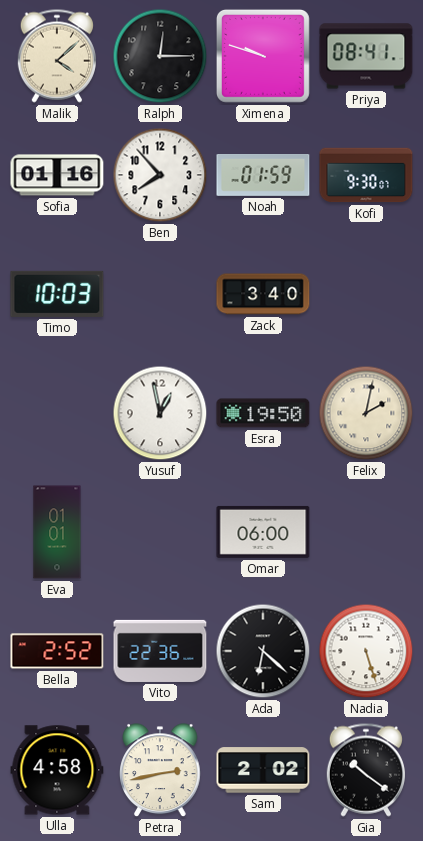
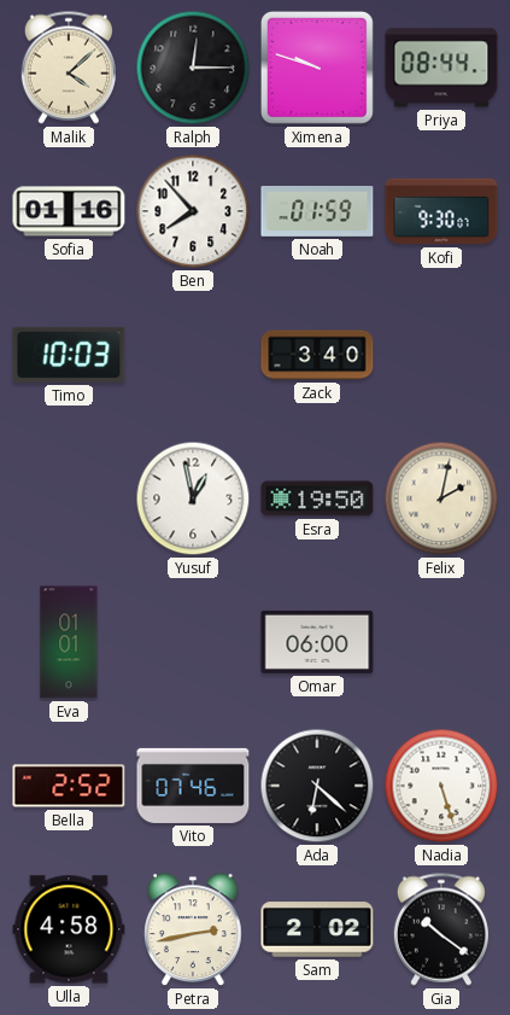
Priya: 08:41 -> 08:44
Vito: 22:36 -> 07:46
